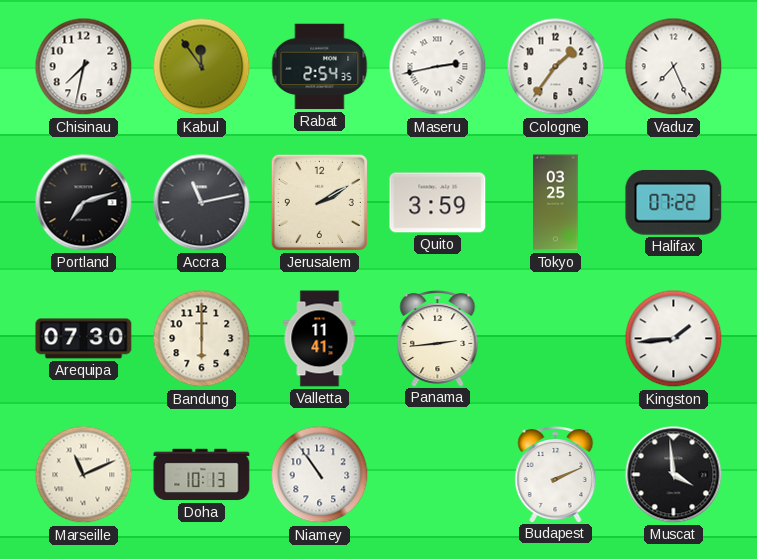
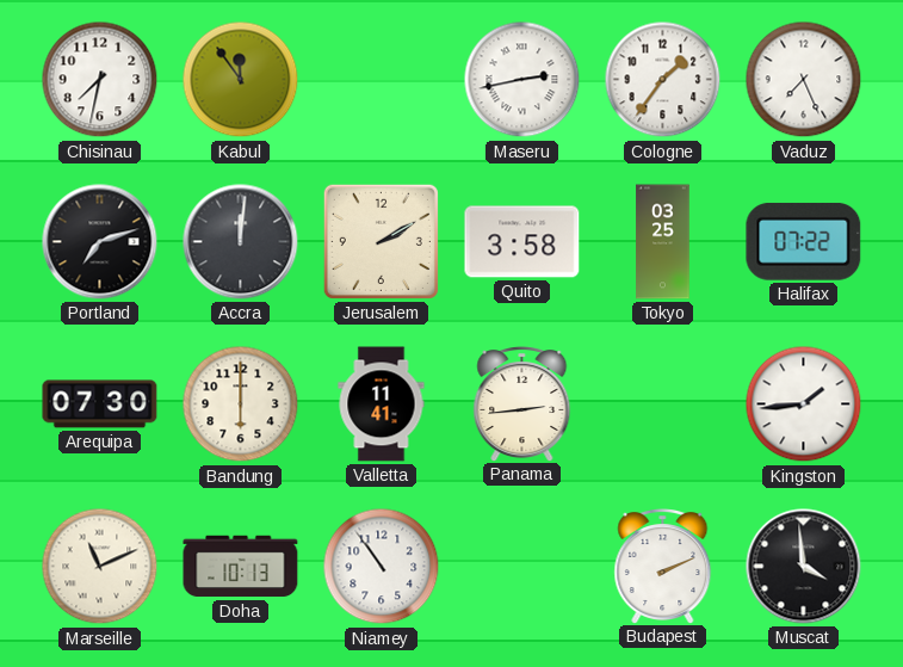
Rabat: 2:54 -> none
Accra: 11:13 -> 12:01
Quito: 3:59 -> 3:58
